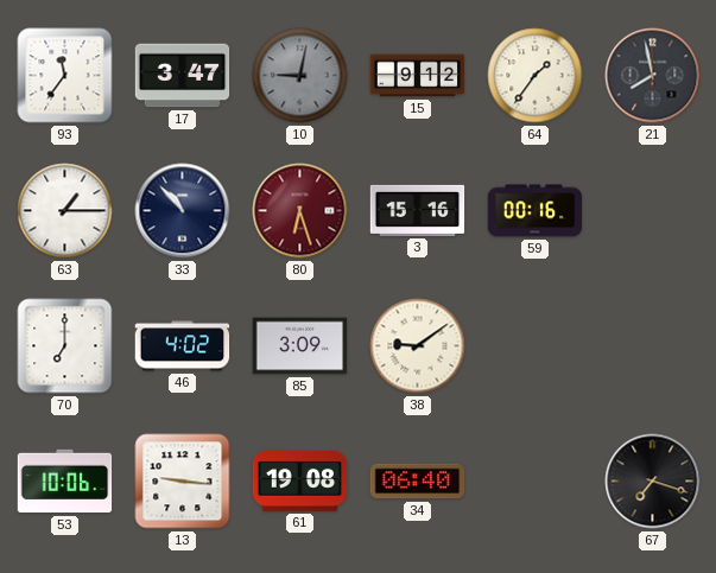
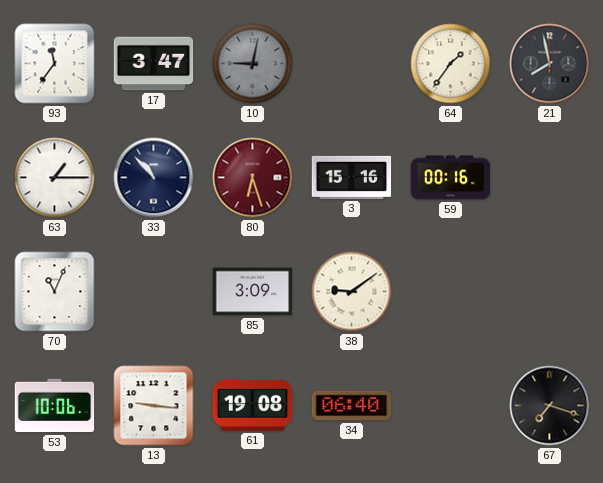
15: 9:12 -> none
70: 7:00 -> 11:04
46: 4:02 -> none
